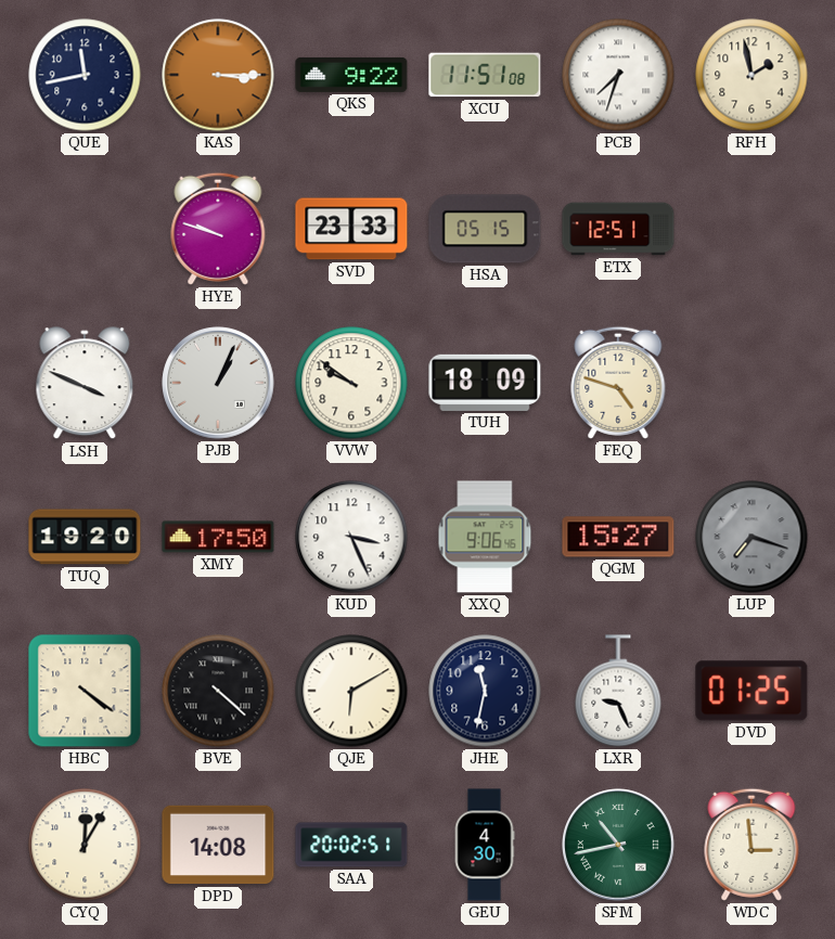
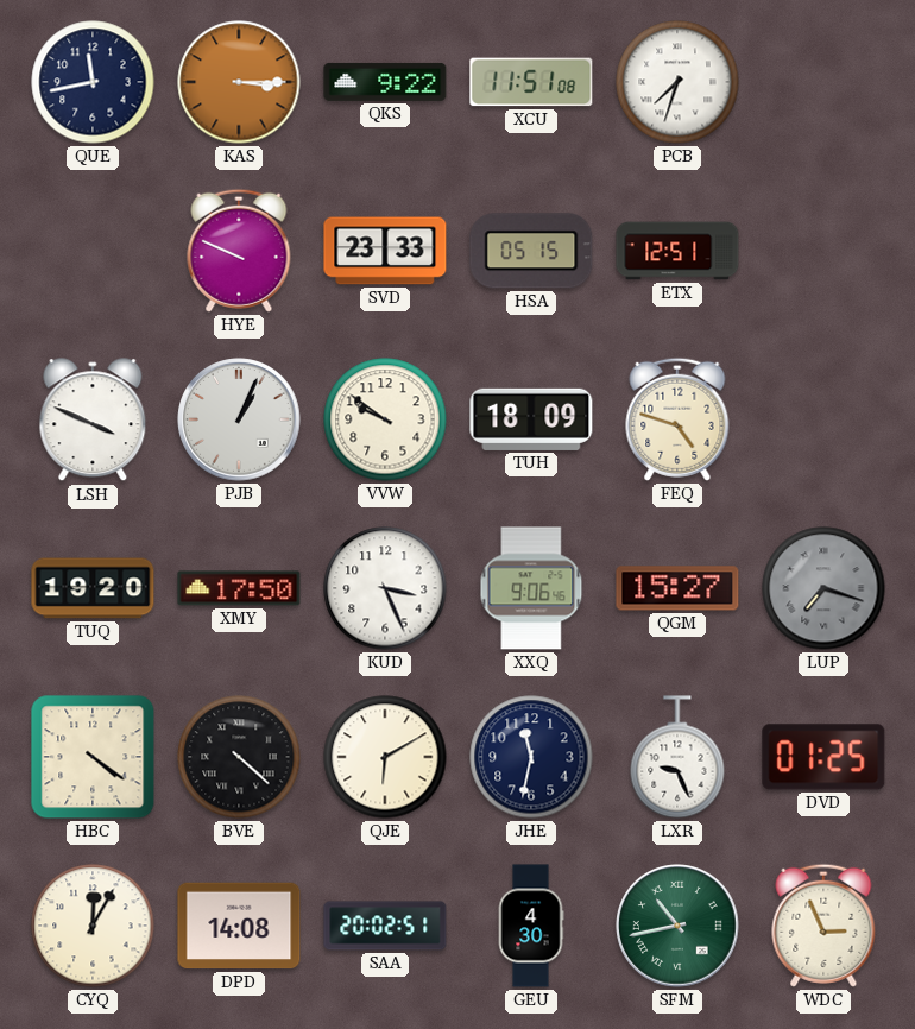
RFH: 1:58 -> none
HYE: 9:48 -> 9:49
WDC: 2:59 -> 2:56
